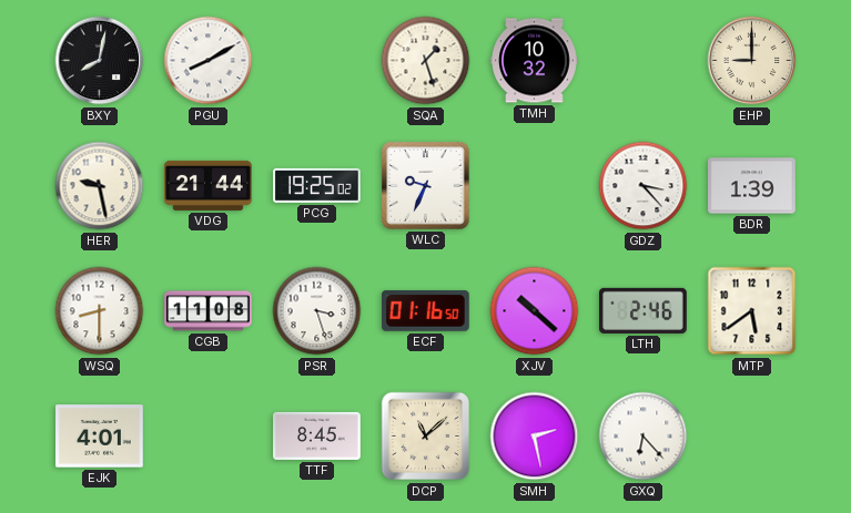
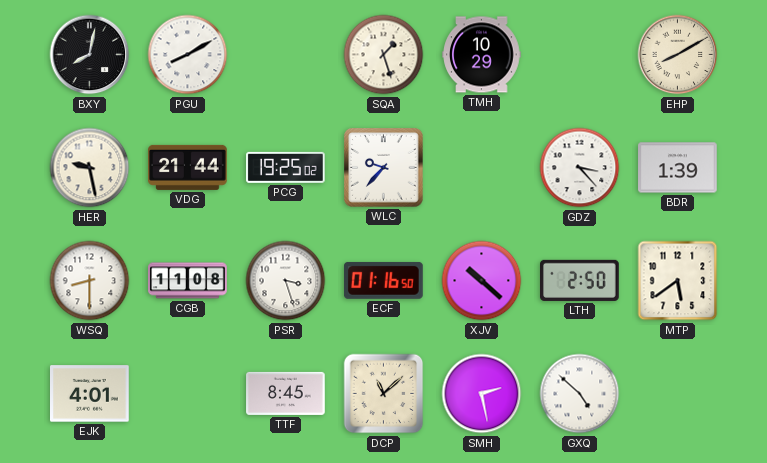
TMH: 10:32 -> 10:29
EHP: 9:00 -> 8:10
WLC: 9:34 -> 9:37
LTH: 2:46 -> 2:50
GXQ: 6:23 -> 4:52
